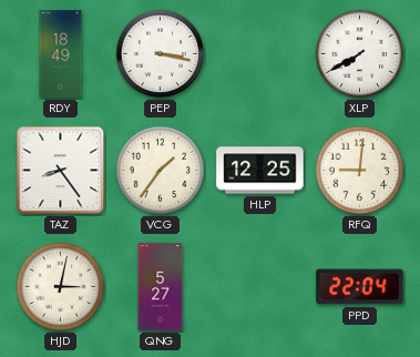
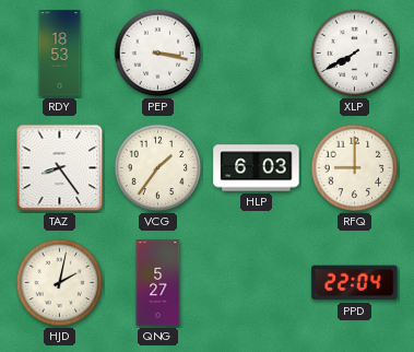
RDY: 18:49 -> 18:53
HLP: 12:25 -> 6:03
RFQ: 9:01 -> 9:00
HJD: 3:02 -> 2:02
